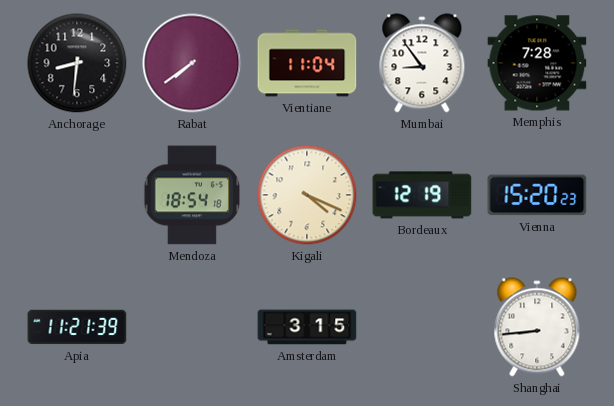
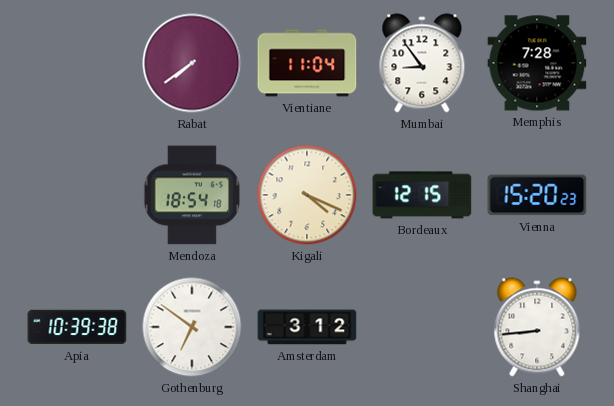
Anchorage: 8:31 -> none
Bordeaux: 12:19 -> 12:15
Apia: 11:21 -> 10:39
Gothenburg: none -> 6:51
Amsterdam: 3:15 -> 3:12
